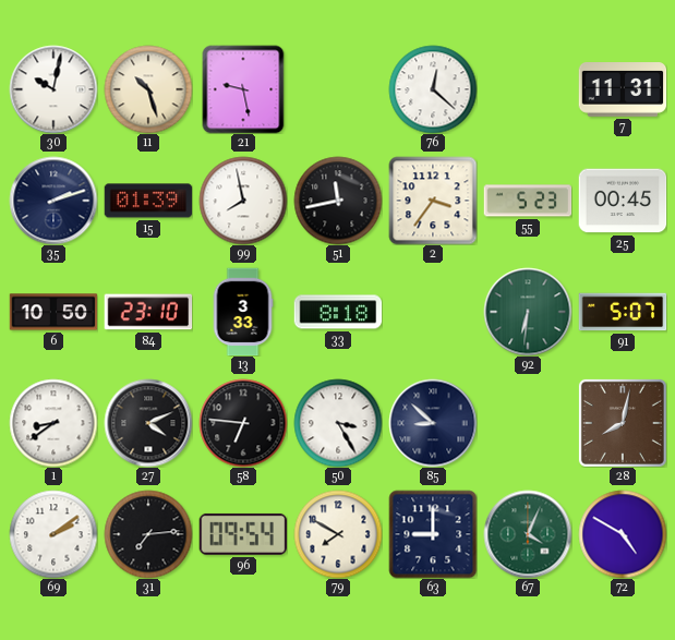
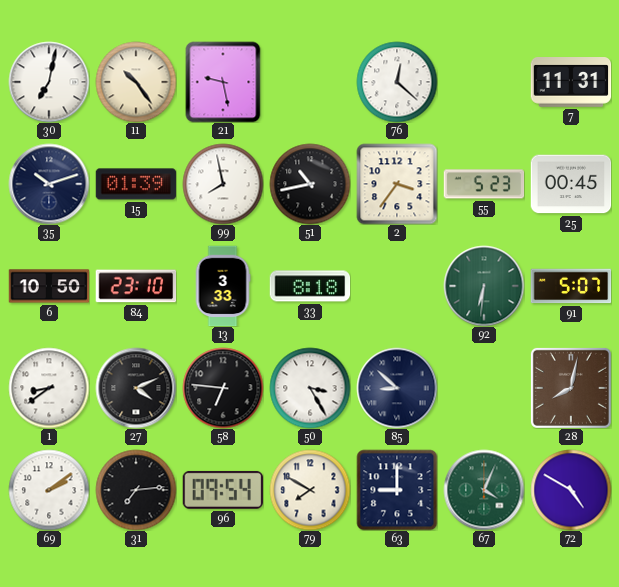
30: 10:02 -> 7:02
11: 10:27 -> 10:24
35: 2:12 -> 10:12
51: 11:43 -> 10:43
